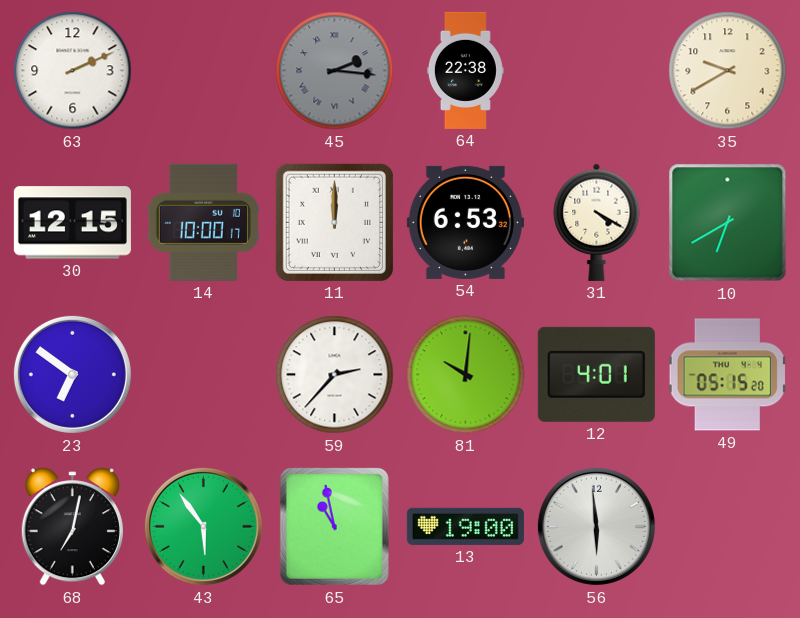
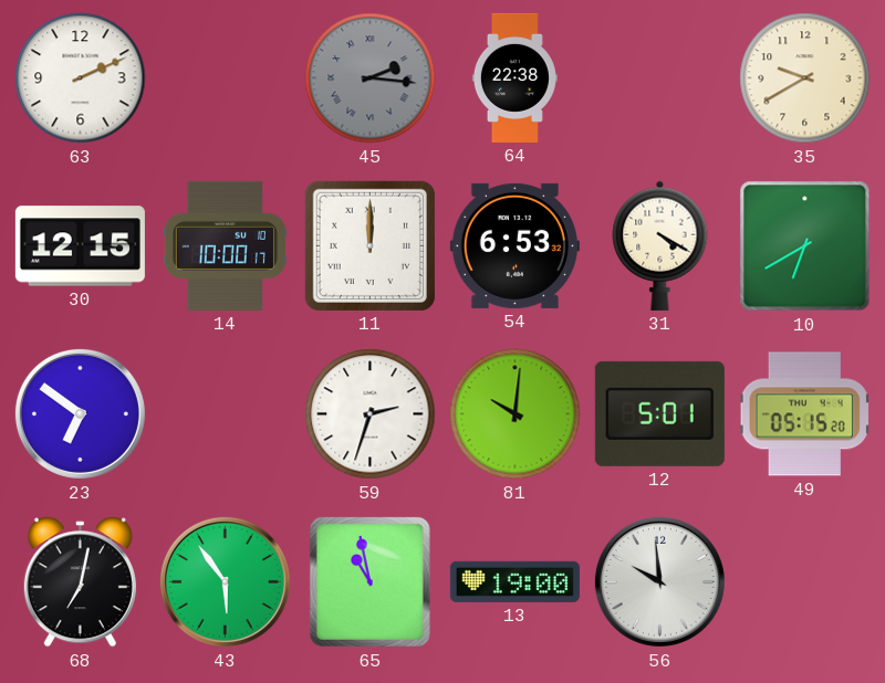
59: 2:37 -> 2:33
12: 4:01 -> 5:01
56: 5:59 -> 9:59
